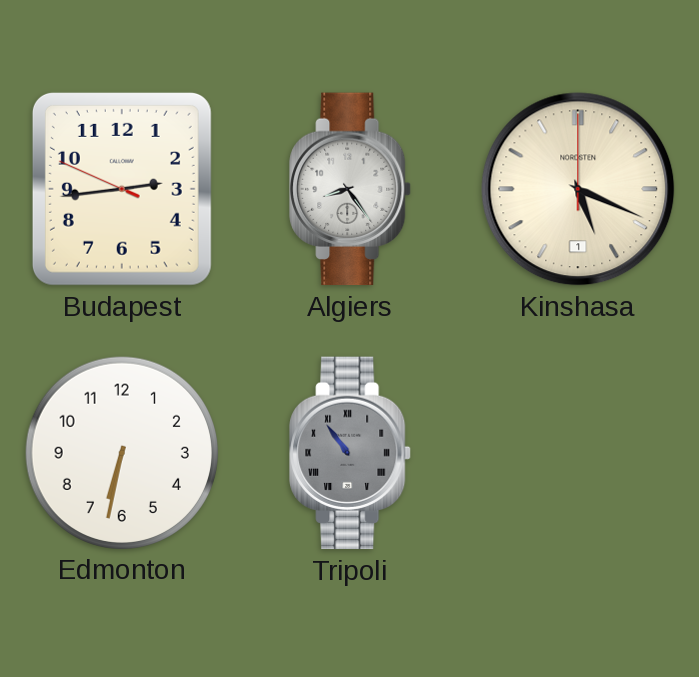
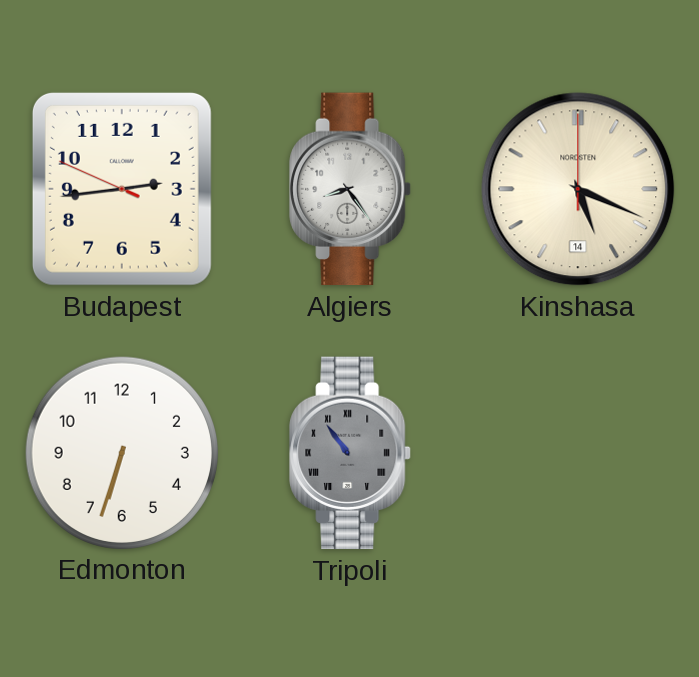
Kinshasa date: 1 -> 14
Edmonton: 6:32 -> 6:33
